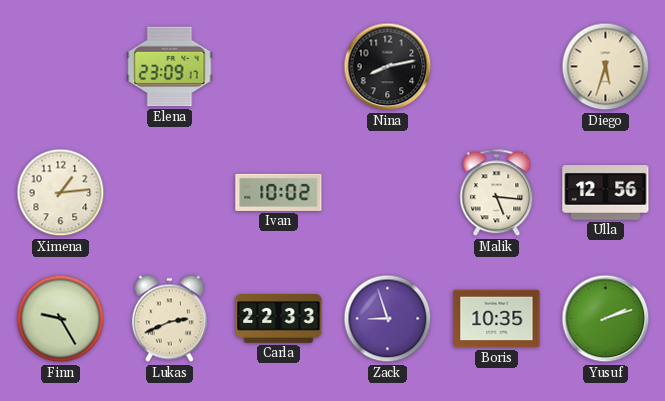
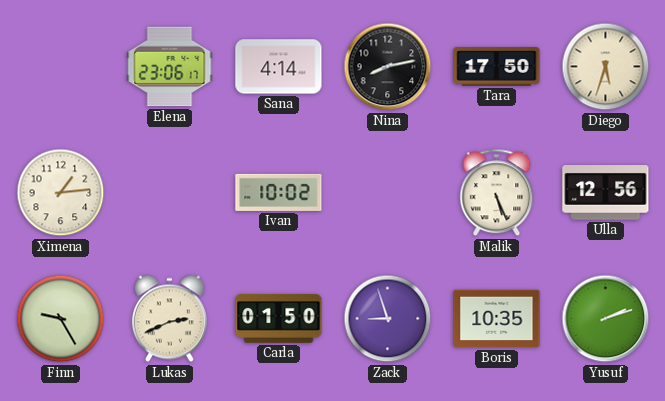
Elena: 23:09 -> 23:06
Sana: none -> 4:14
Tara: none -> 17:50
Malik: 5:16 -> 5:26
Carla: 22:33 -> 01:50
